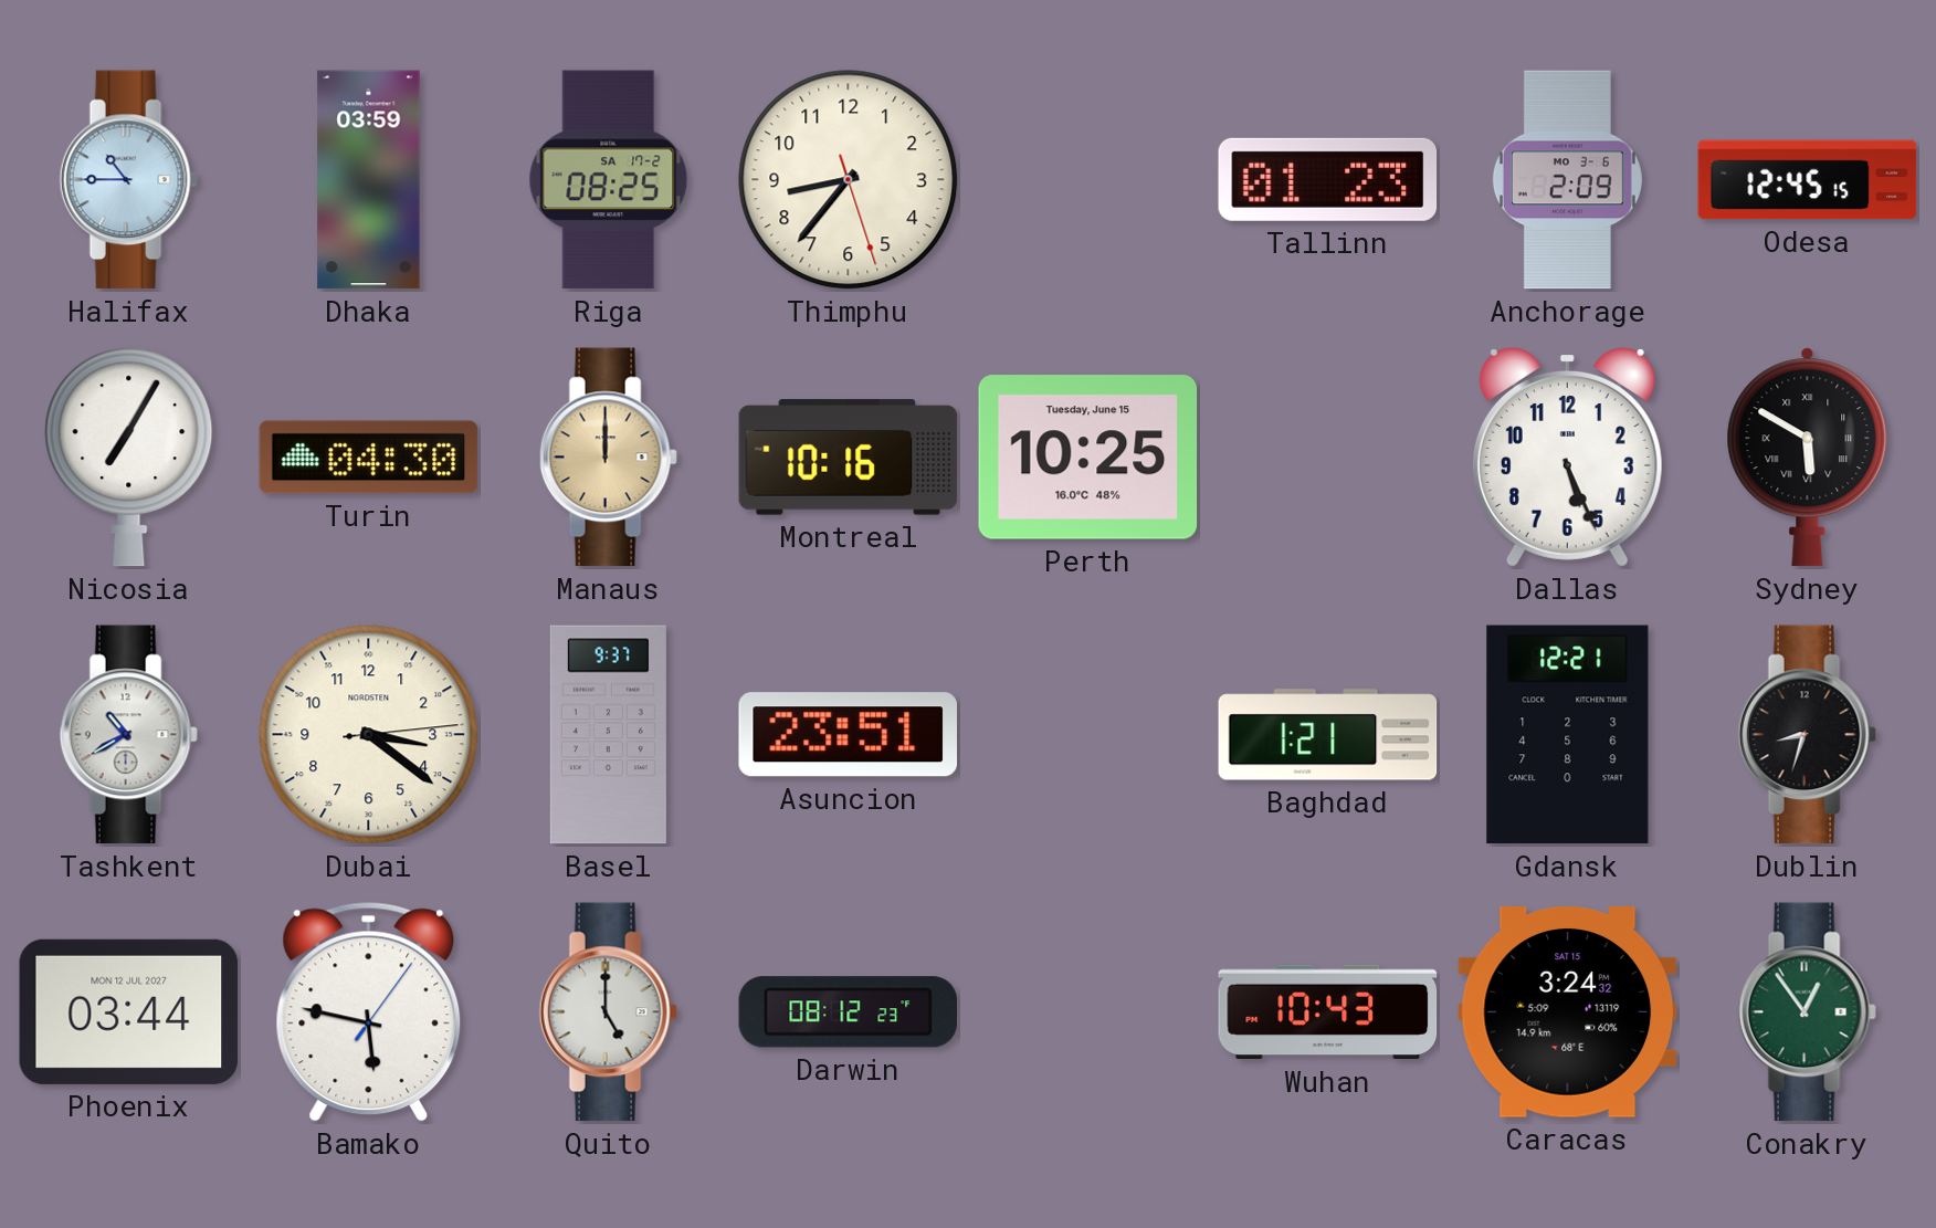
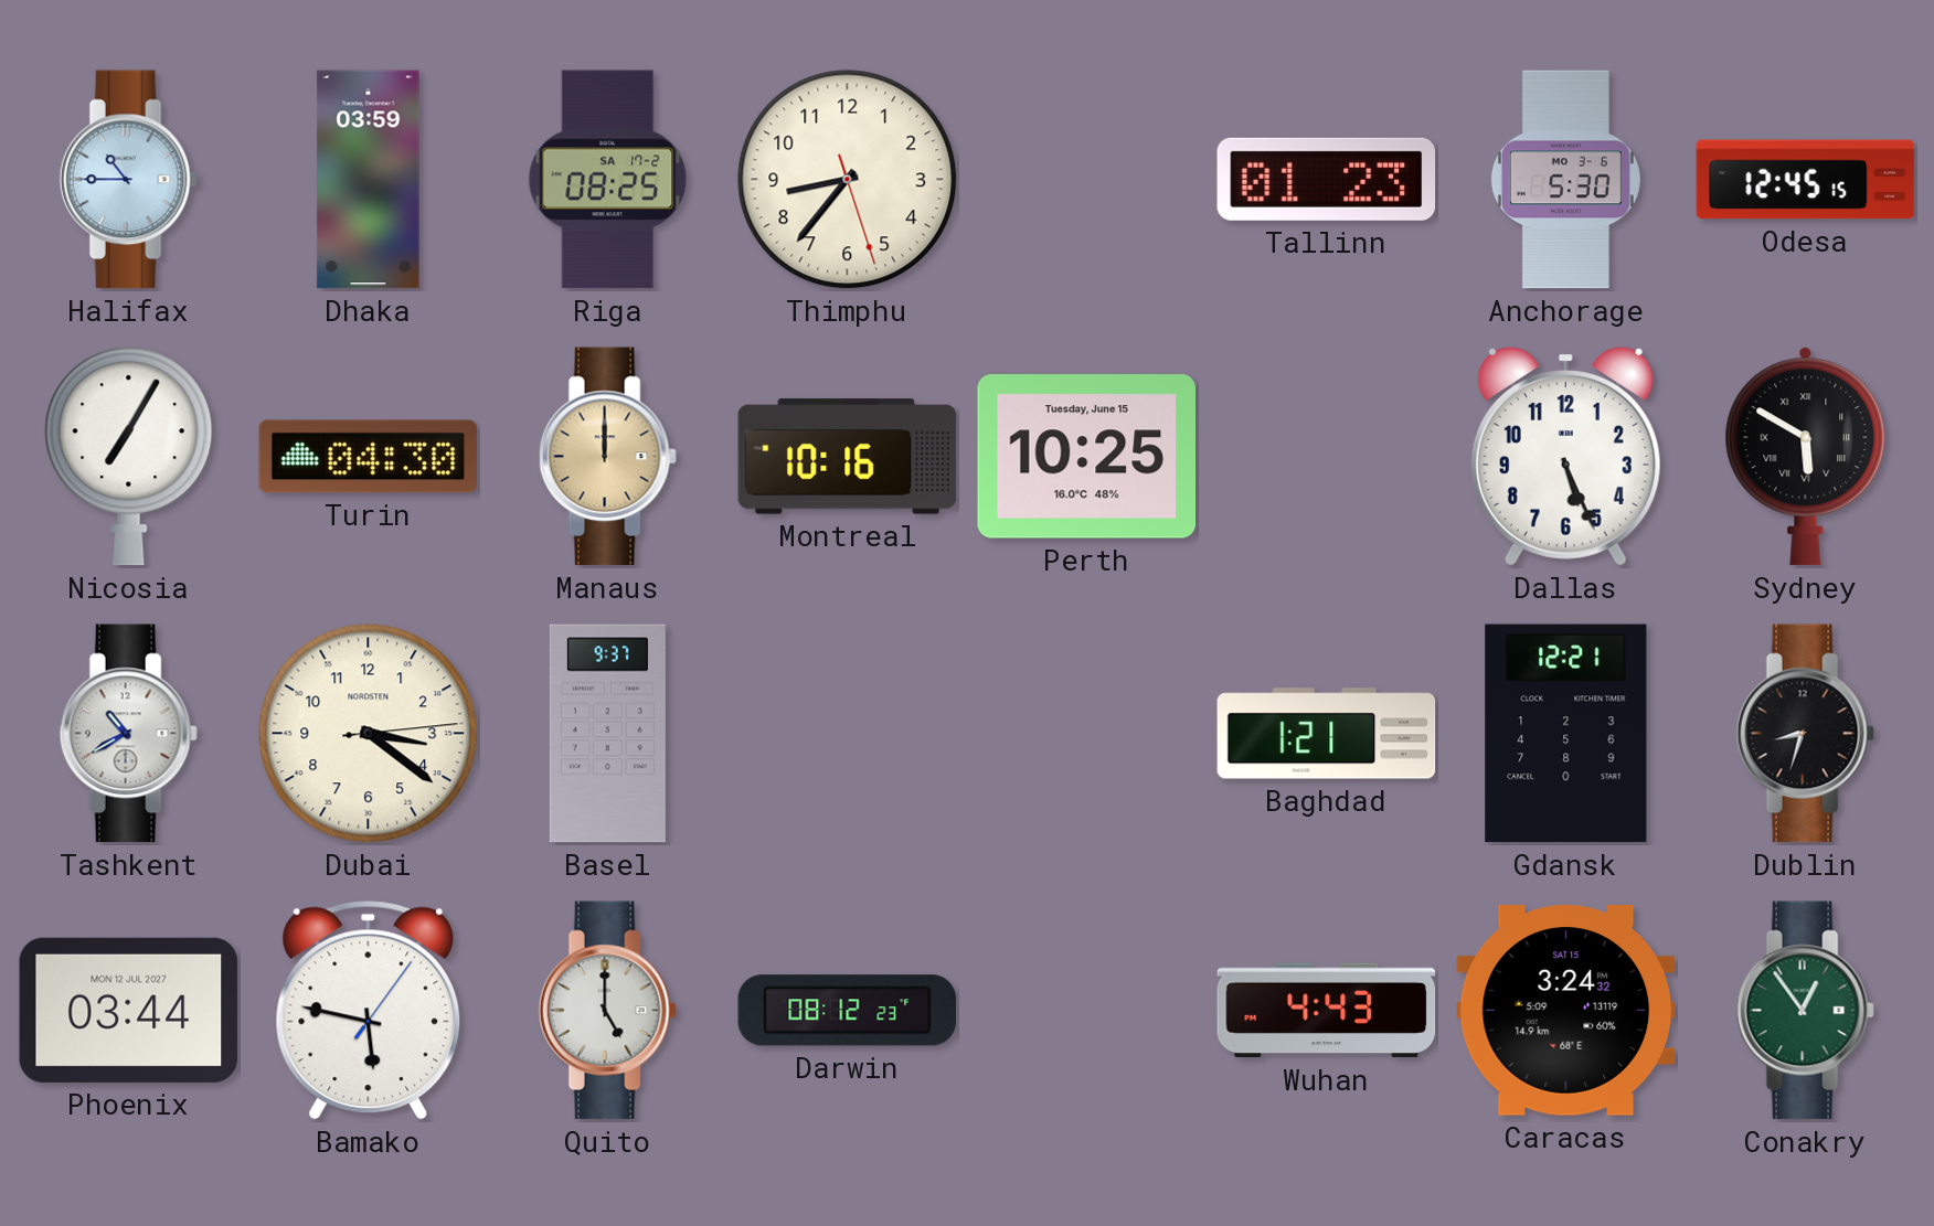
Anchorage: 2:09 -> 5:30
Asuncion: 23:51 -> none
Wuhan: 10:43 -> 4:43
